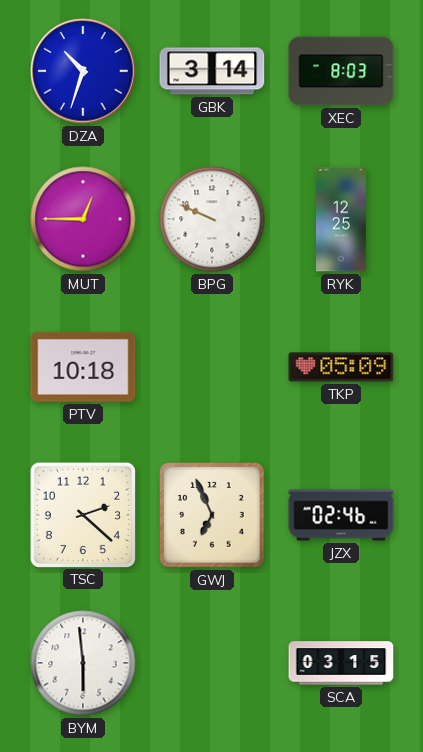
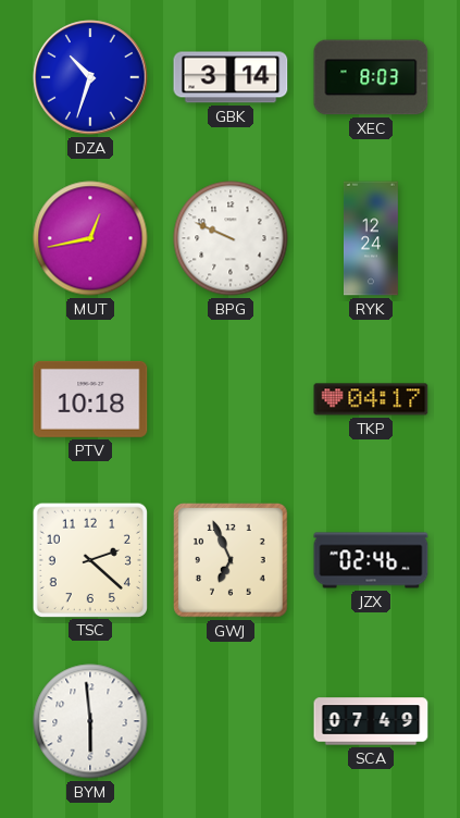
MUT: 12:45 -> 12:43
RYK: 12:25 -> 12:24
TKP: 05:09 -> 04:17
SCA: 03:15 -> 07:49
